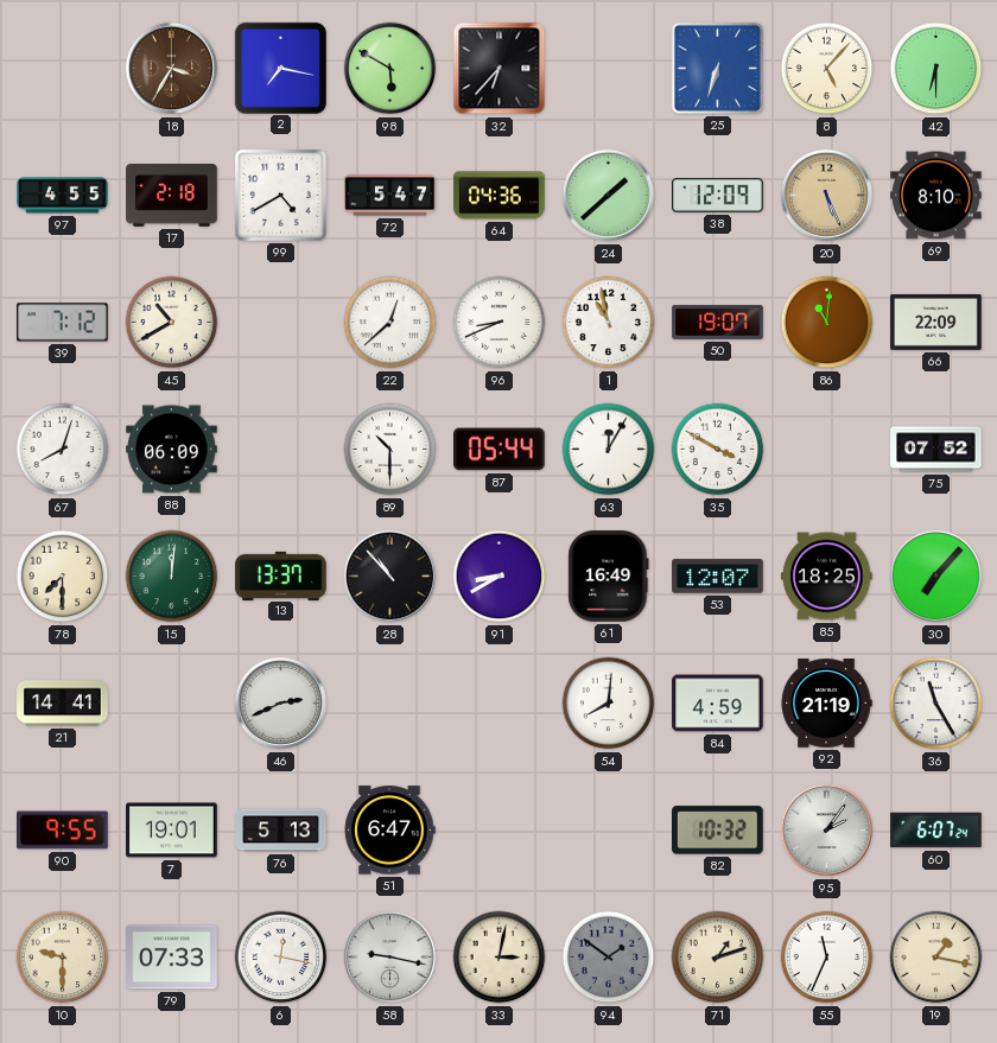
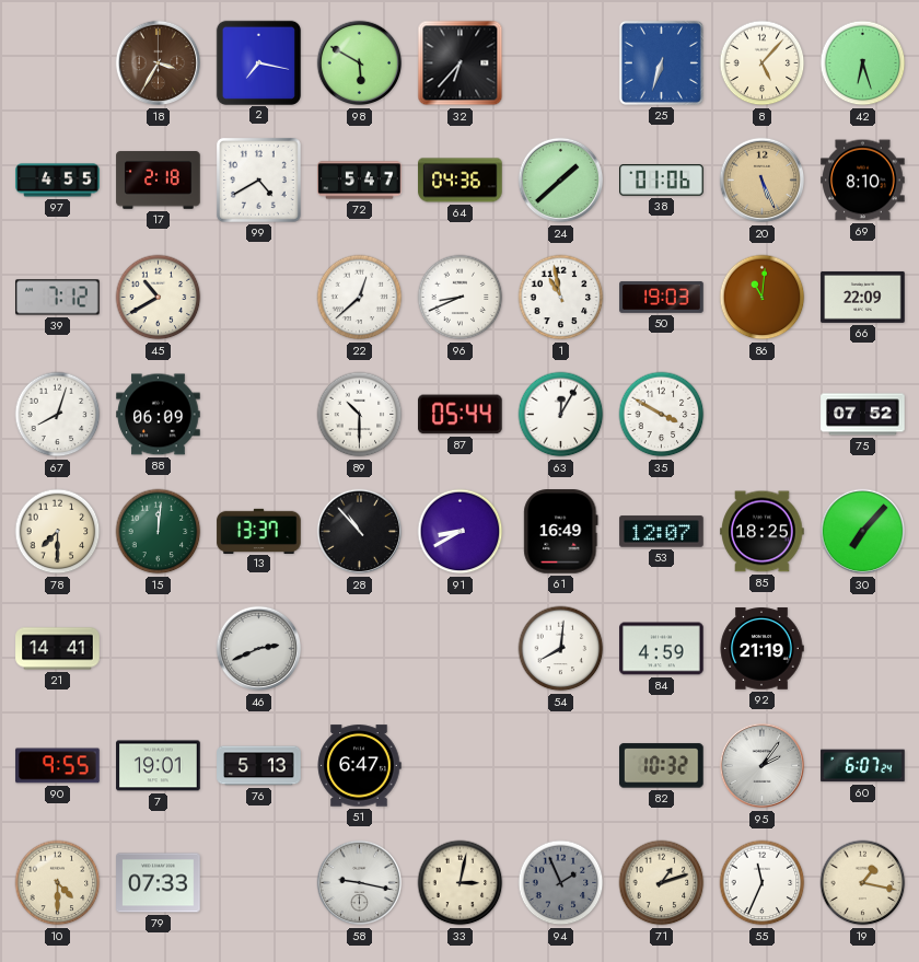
42: 6:30 -> 6:27
38: 12:09 -> 01:06
50: 19:07 -> 19:03
36: 11:25 -> none
10: 9:30 -> 4:30
6: 12:17 -> none
94: 1:51 -> 1:56
